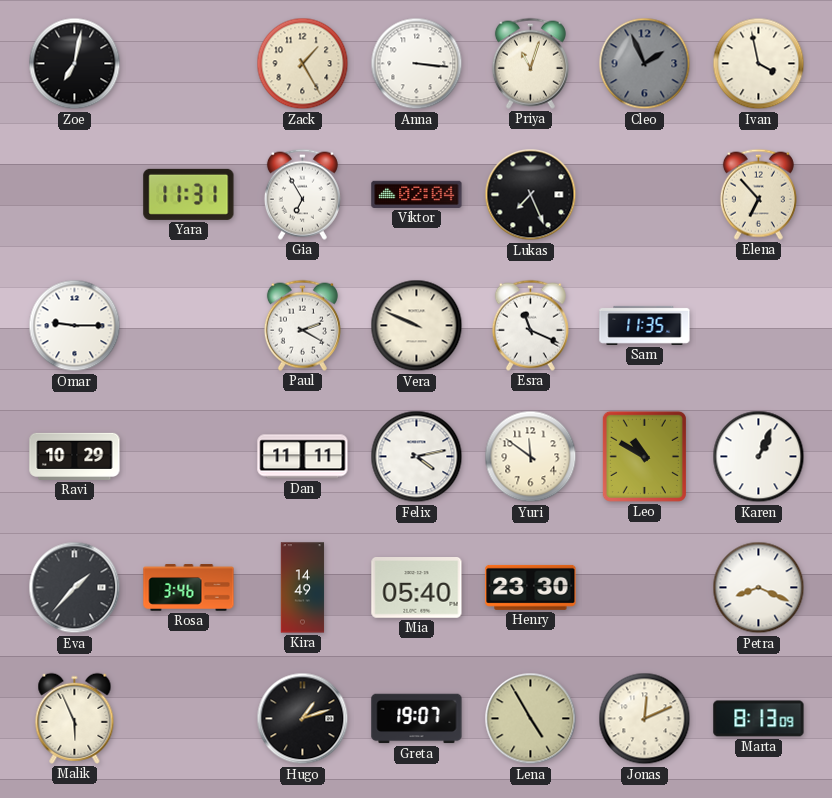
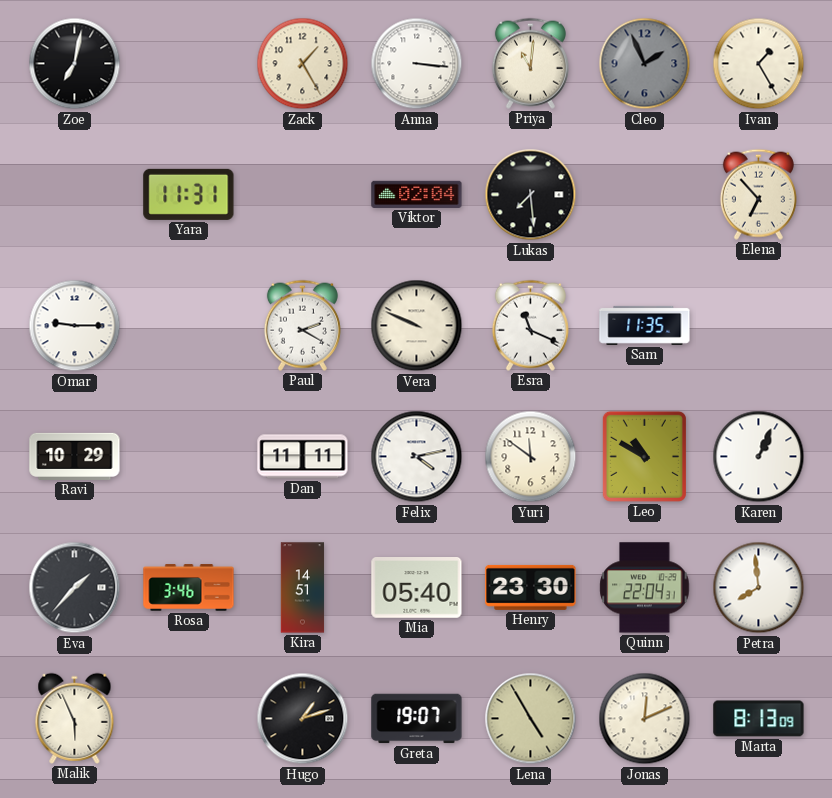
Priya: 11:03 -> 11:01
Ivan: 3:58 -> 1:25
Gia: 6:55 -> none
Lukas: 7:26 -> 7:29
Kira: 14:49 -> 14:51
Quinn: none -> 22:04
Petra: 8:19 -> 7:59
